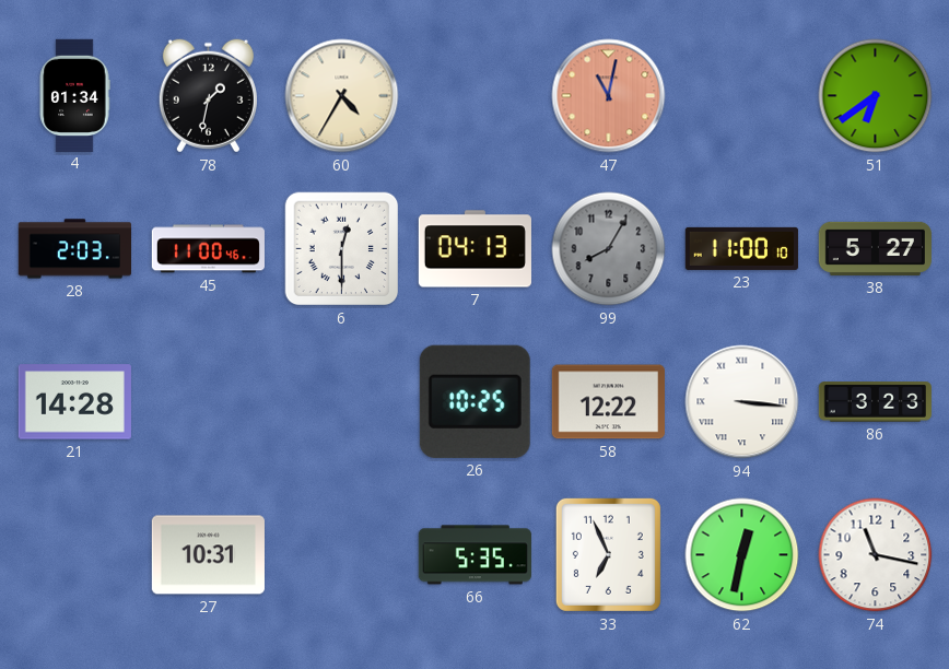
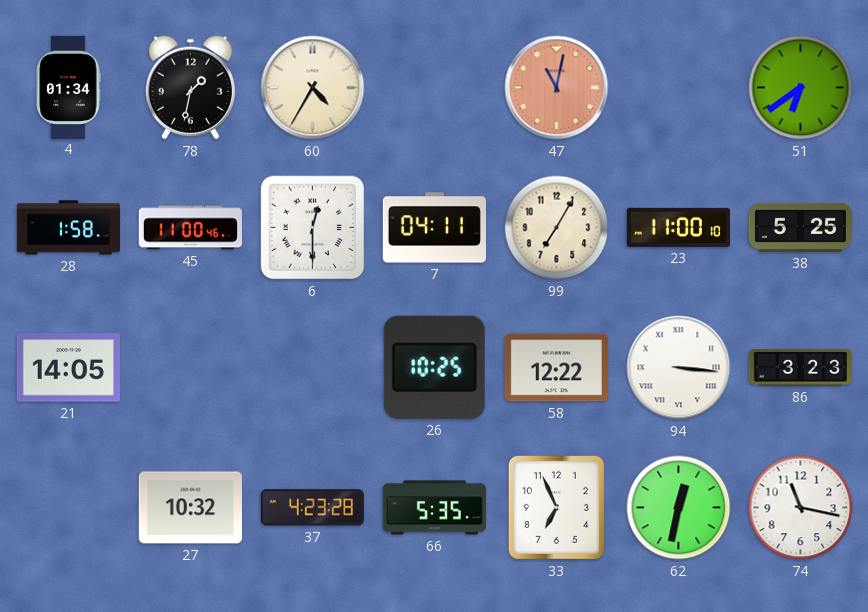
28: 2:03 -> 1:58
7: 04:13 -> 04:11
99: 8:05 -> 7:05
99 dial: grey -> cream
38: 5:27 -> 5:25
21: 14:28 -> 14:05
27: 10:31 -> 10:32
37: none -> 4:23
